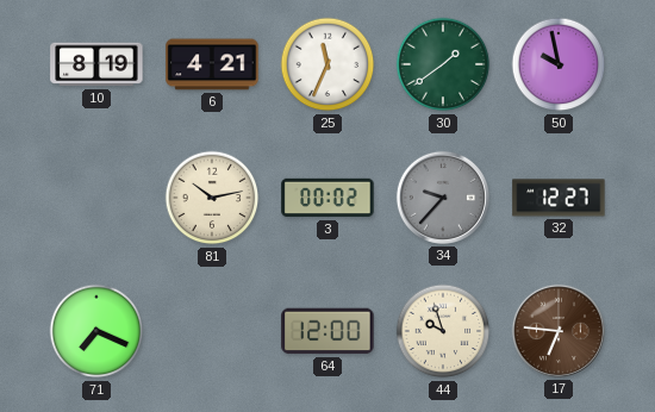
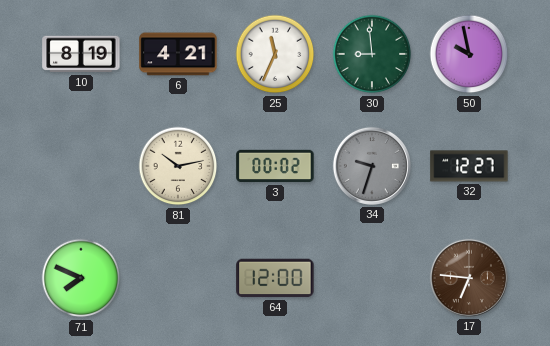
30: 1:39 -> 8:59
34: 9:37 -> 9:33
71: 7:19 -> 7:49
44: 9:57 -> none
